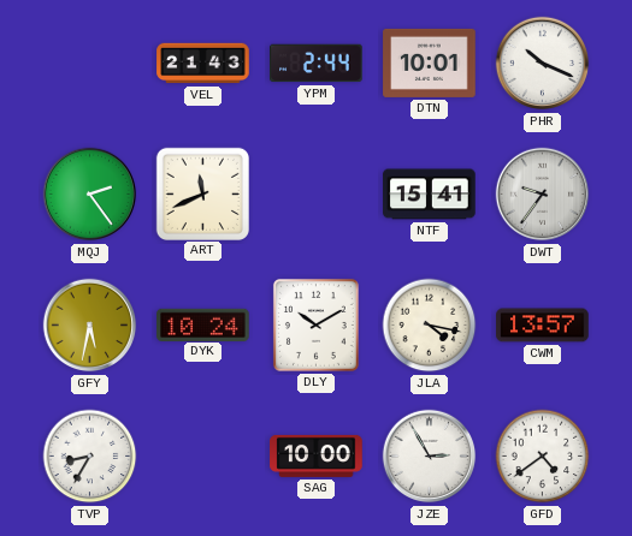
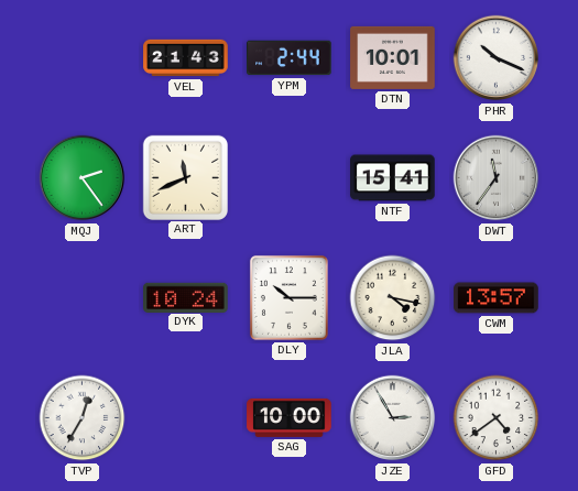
DWT: 9:36 -> 11:36
GFY: 5:32 -> none
DLY: 10:10 -> 10:15
TVP: 8:35 -> 12:35
